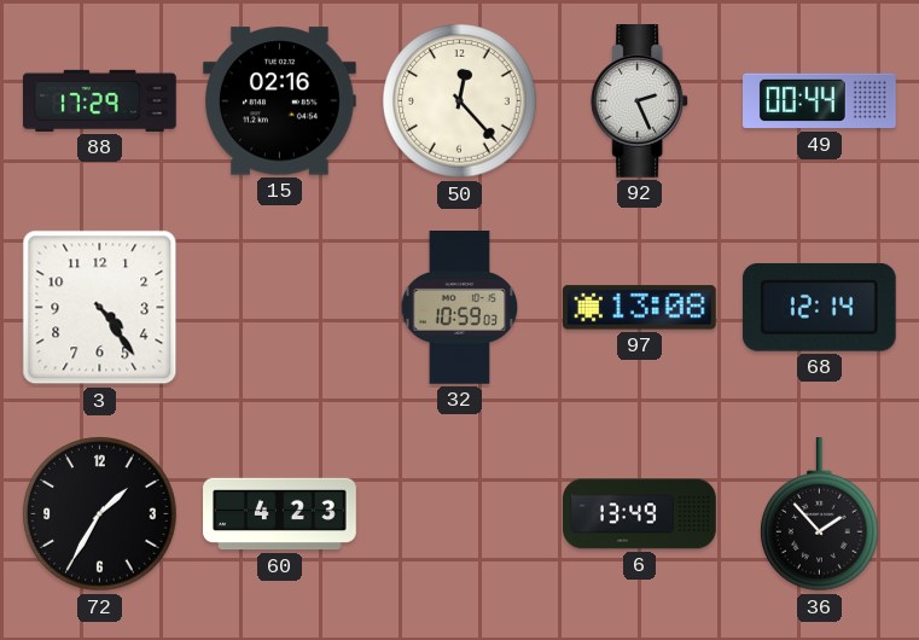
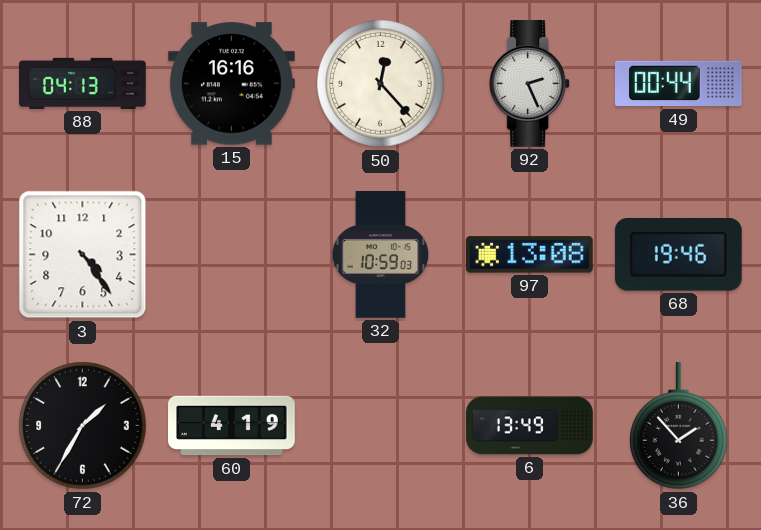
88: 17:29 -> 04:13
15: 02:16 -> 16:16
68: 12:14 -> 19:46
60: 4:23 -> 4:19
